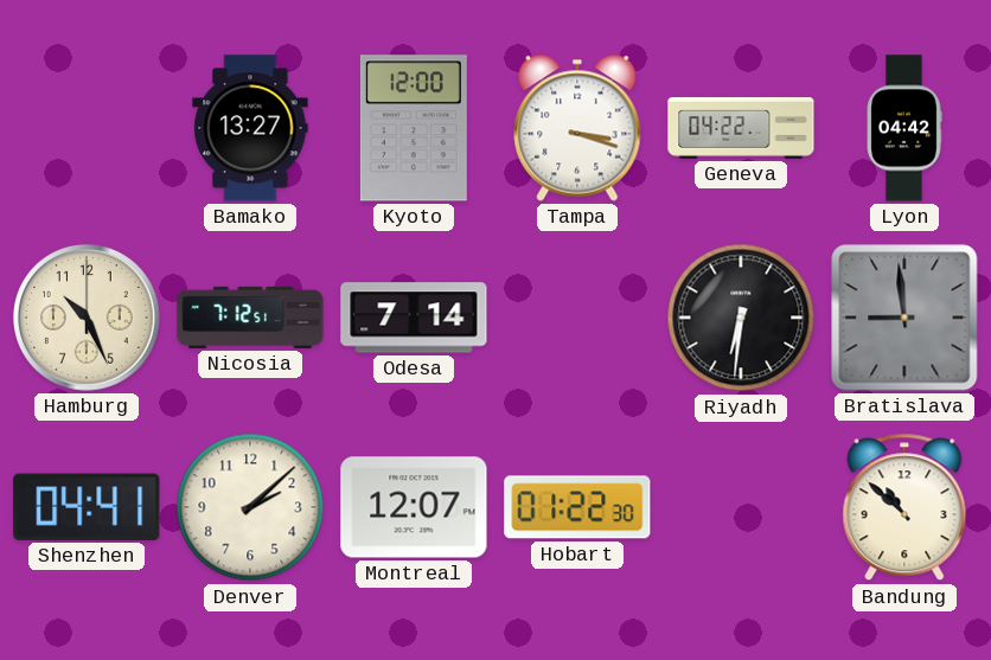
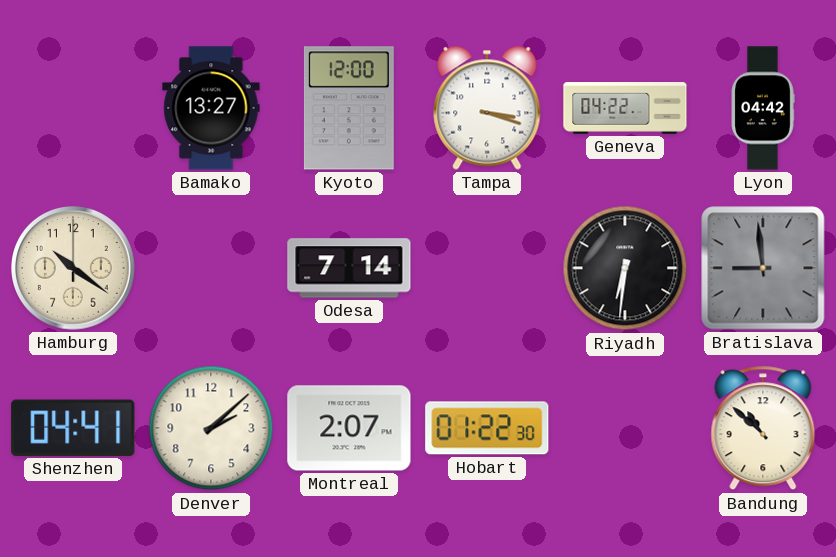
Hamburg: 10:26 -> 10:21
Nicosia: 7:12 -> none
Montreal: 12:07 -> 2:07
